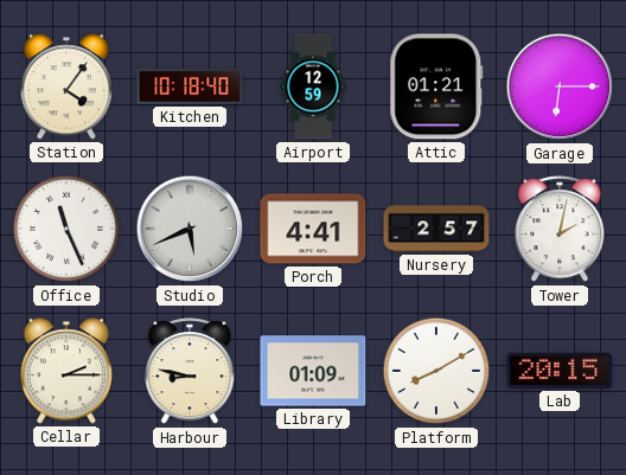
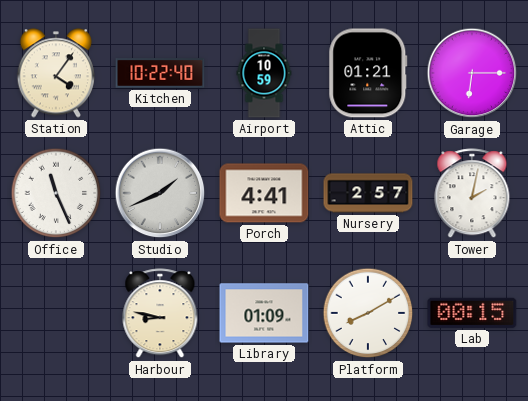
Kitchen: 10:18 -> 10:22
Airport: 12:59 -> 10:59
Studio: 5:41 -> 1:41
Cellar: 2:15 -> none
Lab: 20:15 -> 00:15
